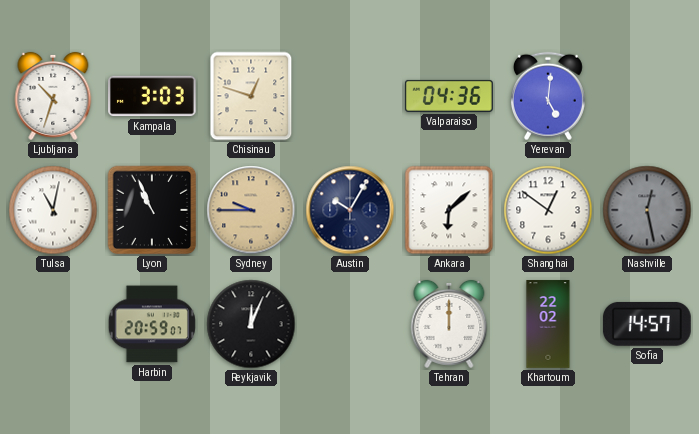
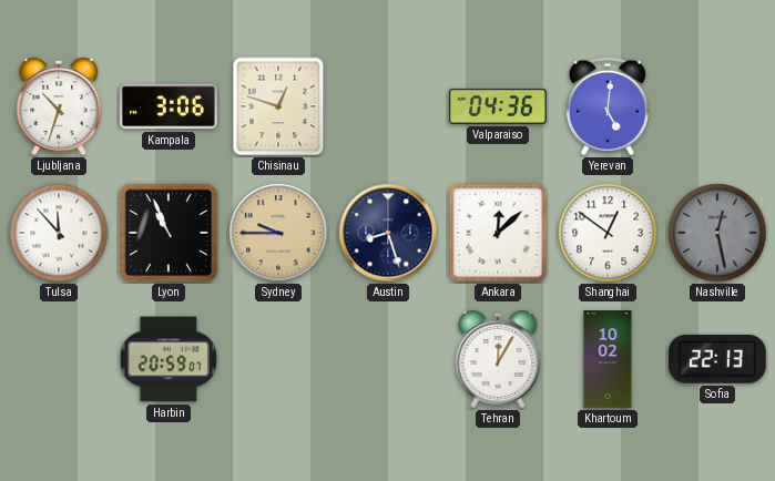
Kampala: 3:03 -> 3:06
Tulsa: 11:02 -> 11:53
Austin: 10:05 -> 8:27
Ankara: 6:08 -> 12:08
Reykjavik: 12:04 -> none
Tehran: 12:00 -> 12:05
Khartoum: 22:02 -> 10:02
Sofia: 14:57 -> 22:13
